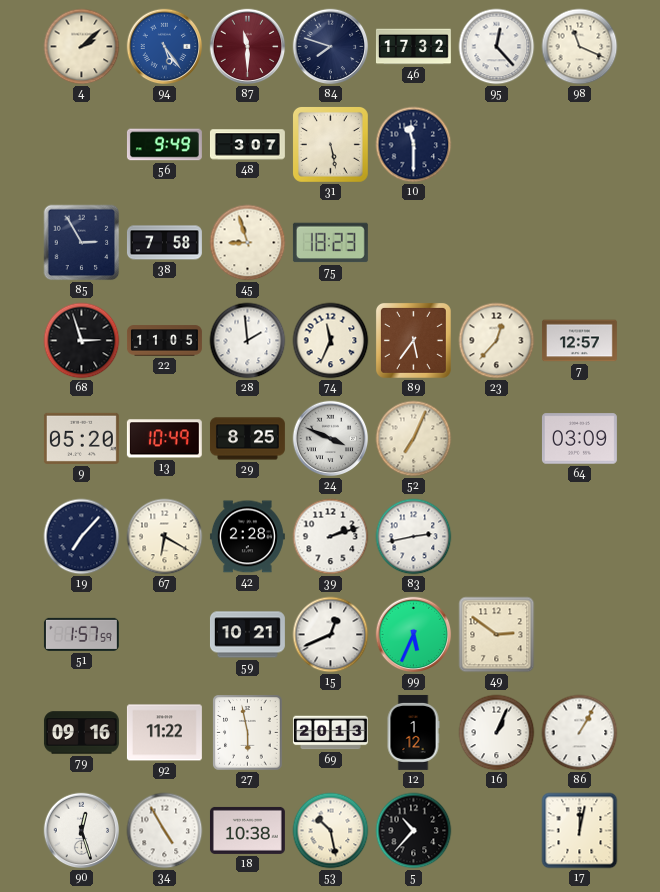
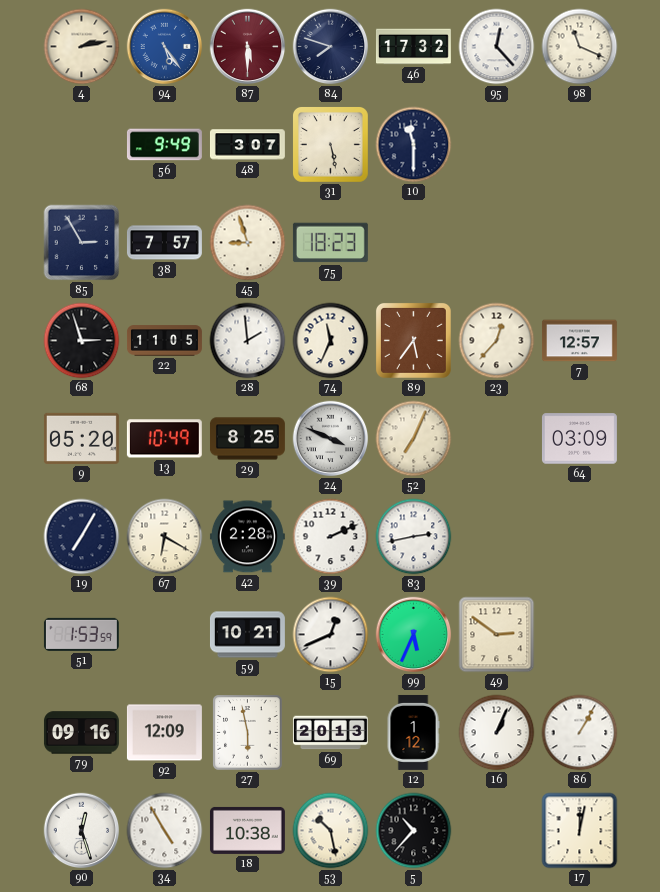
4: 2:08 -> 2:13
87: 11:30 -> 5:30
38: 7:58 -> 7:57
19: 7:07 -> 7:05
39: 2:12 -> 2:11
51: 1:57 -> 1:53
92: 11:22 -> 12:09
